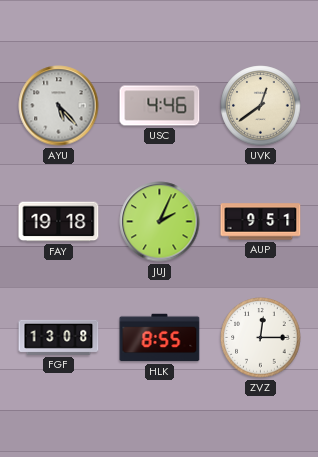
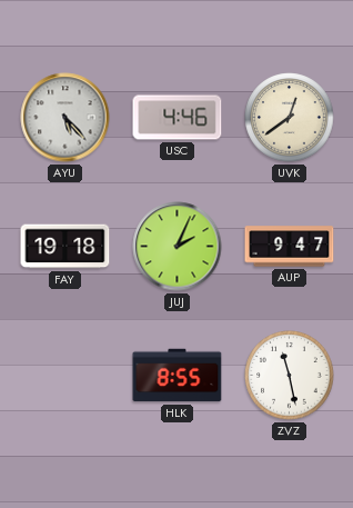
AUP: 9:51 -> 9:47
FGF: 13:08 -> none
ZVZ: 12:15 -> 11:28
